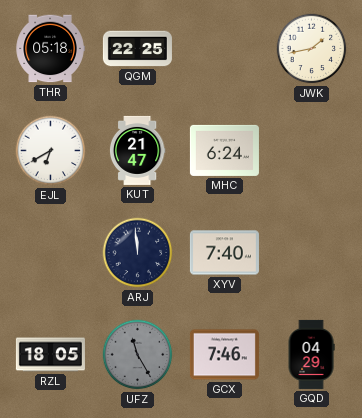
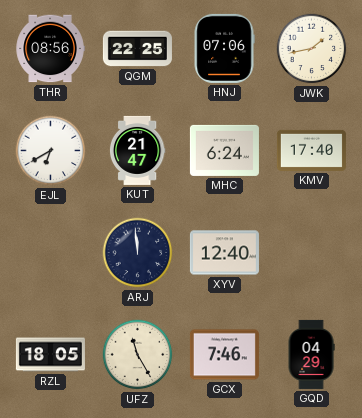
THR: 05:18 -> 08:56
HNJ: none -> 07:06
KMV: none -> 17:40
XYV: 7:40 -> 12:40
UFZ dial: grey -> cream
